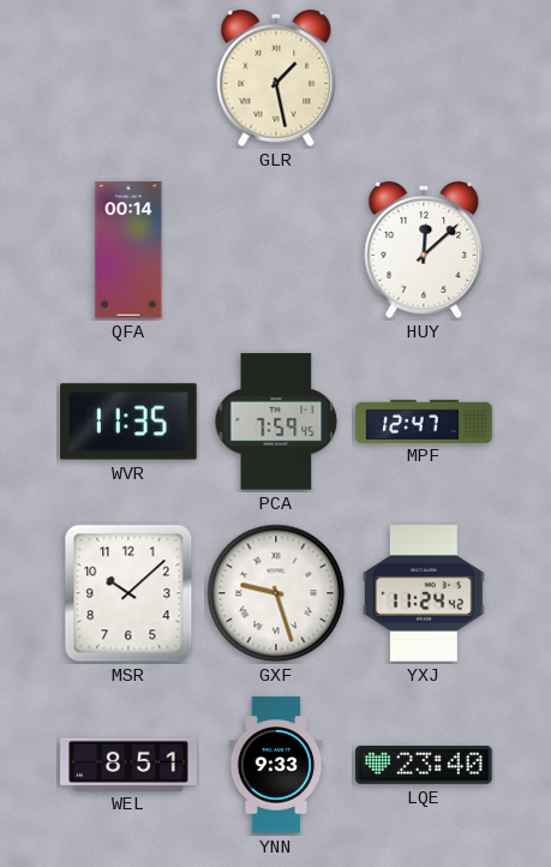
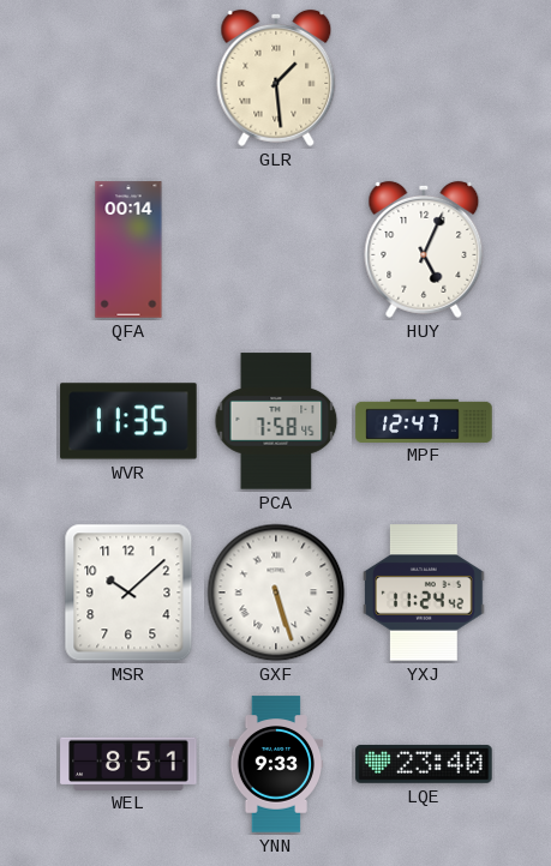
GLR: 1:28 -> 1:29
HUY: 12:08 -> 5:04
PCA: 7:59 -> 7:58
GXF: 9:27 -> 5:27
